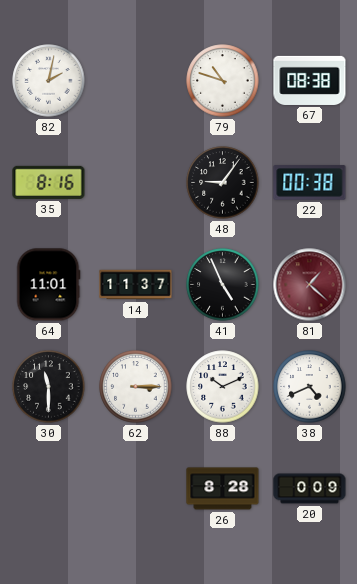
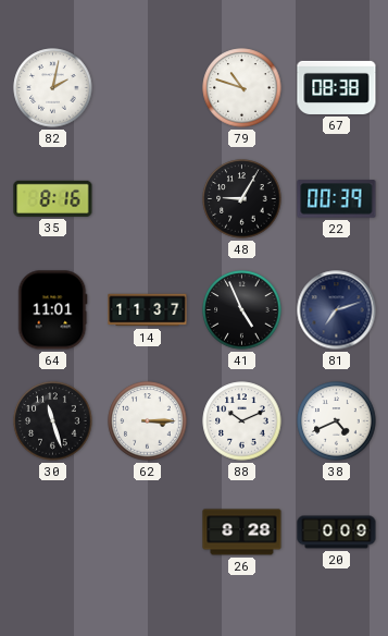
48: 9:06 -> 9:05
22: 00:38 -> 00:39
81: 1:22 -> 7:12
81 dial: burgundy -> navy
30: 11:30 -> 11:27
